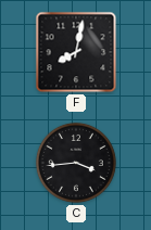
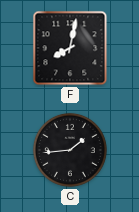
C: 3:44 -> 1:44
